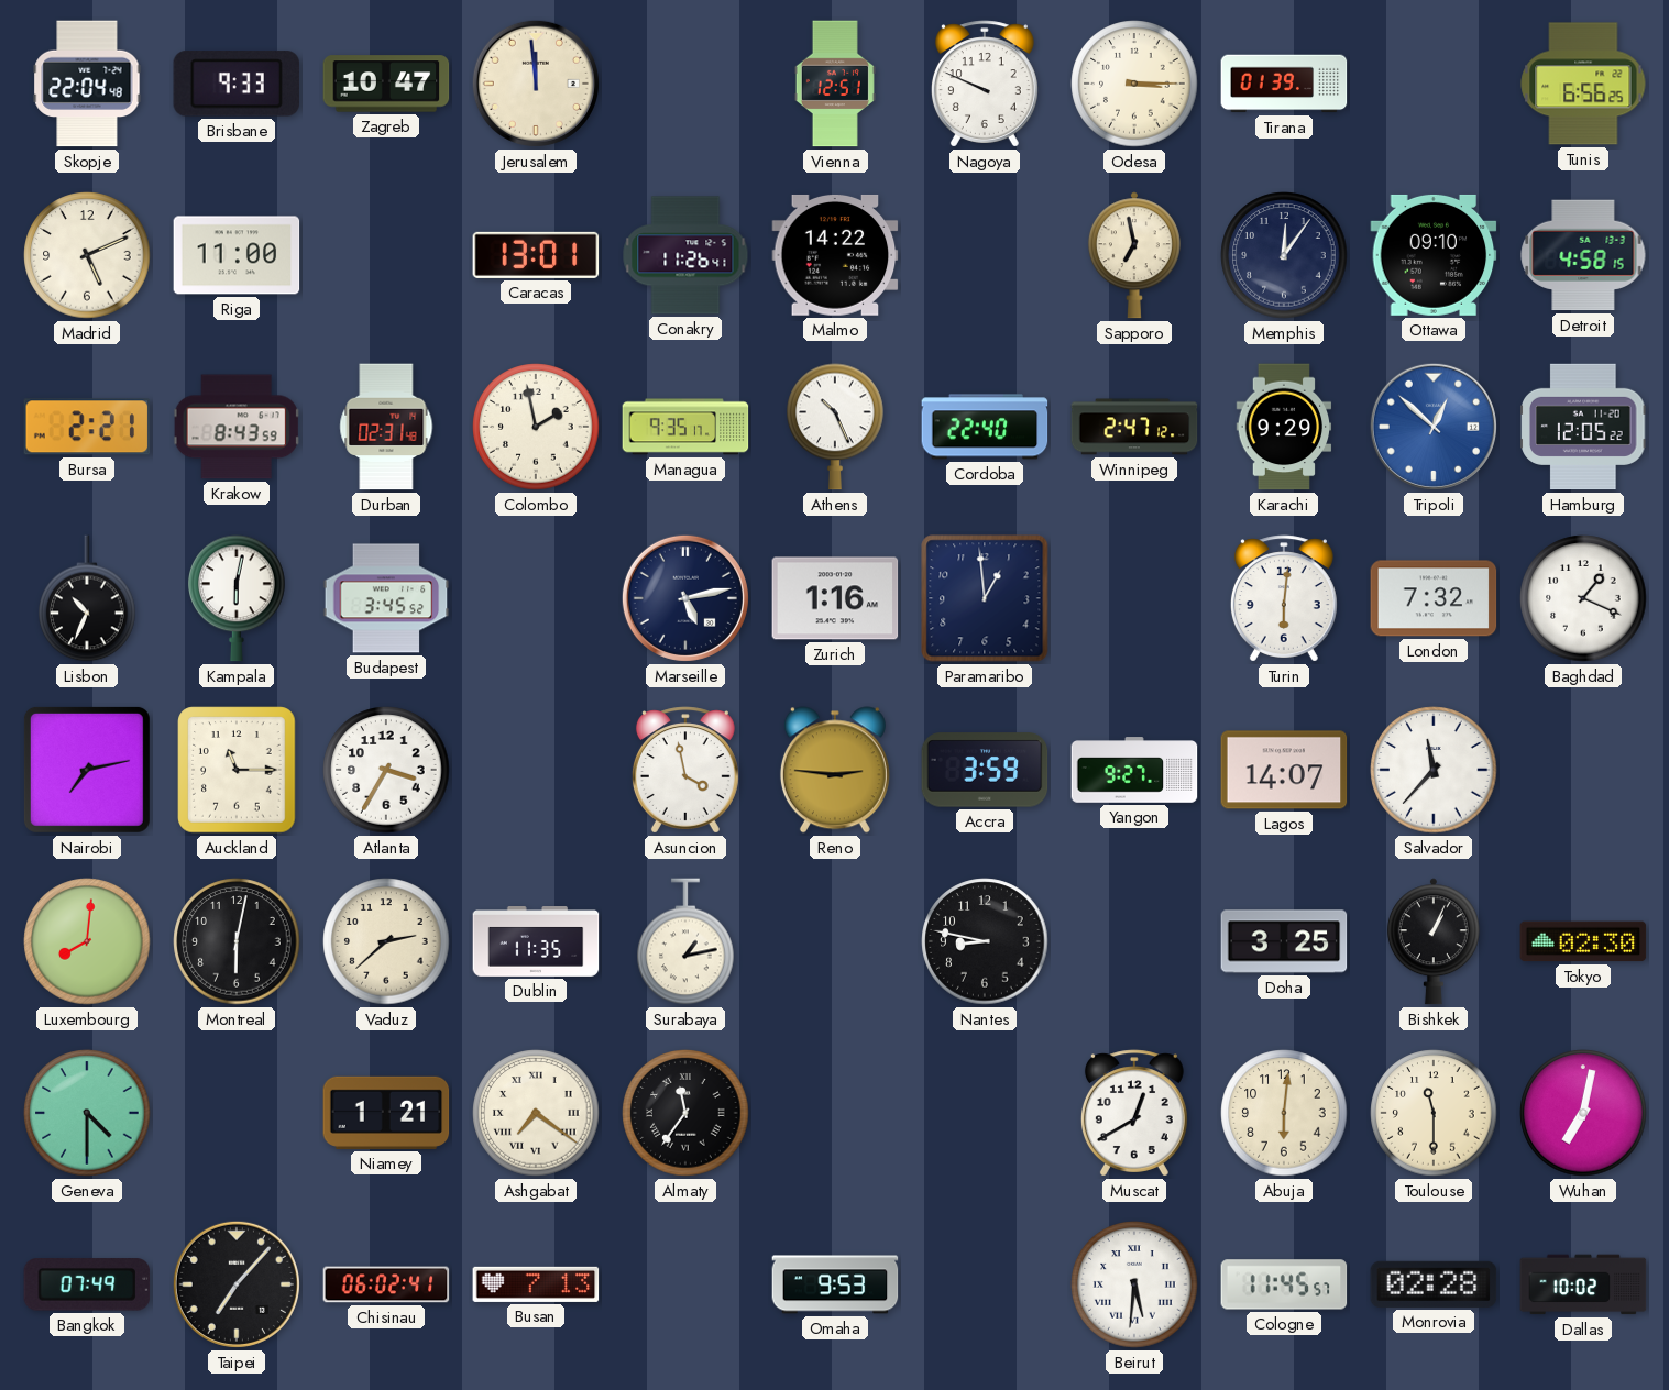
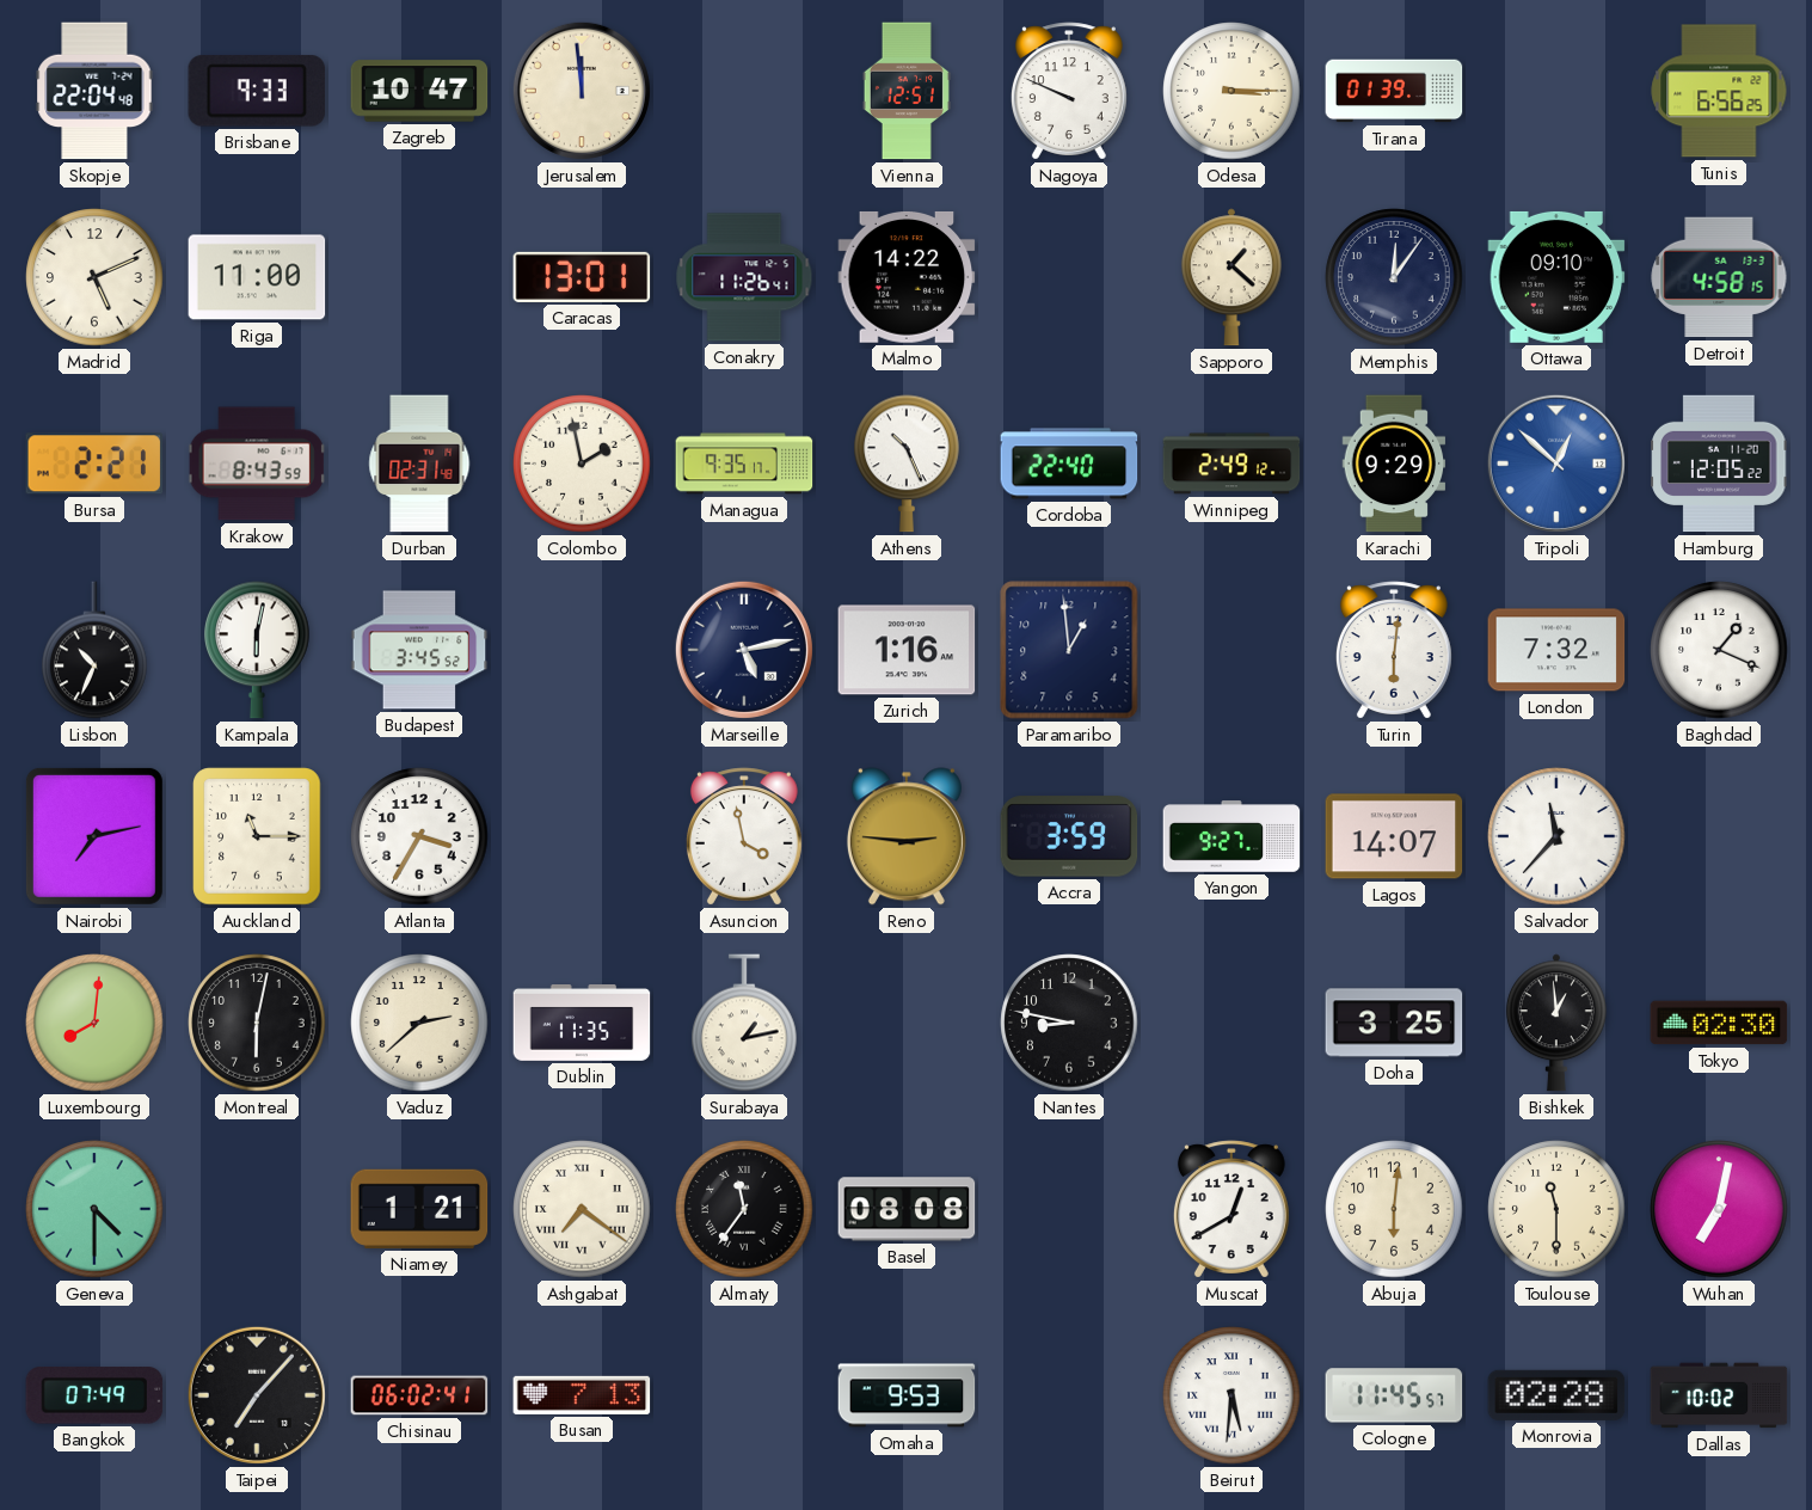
Sapporo: 6:58 -> 1:22
Winnipeg: 2:47 -> 2:49
Bishkek: 1:04 -> 12:59
Basel: none -> 08:08
